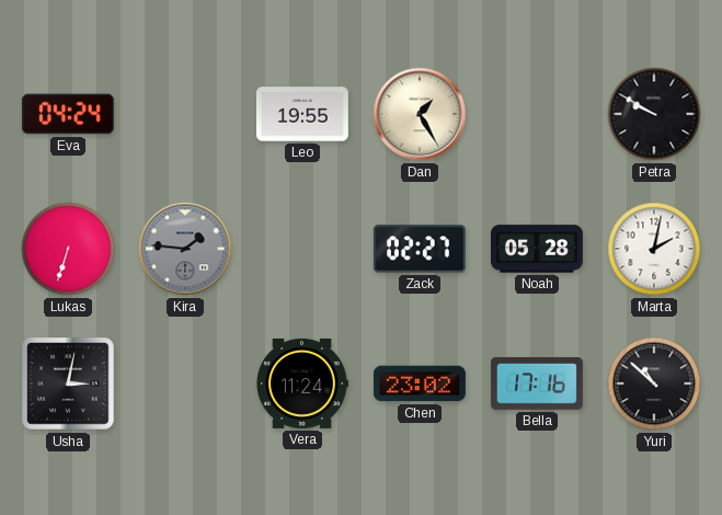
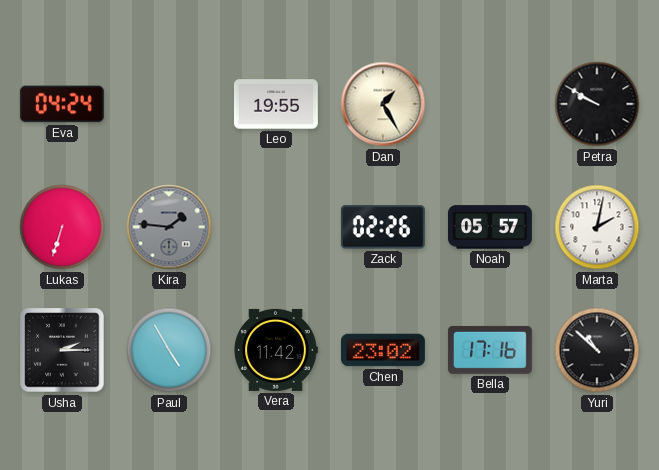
Zack: 02:27 -> 02:26
Noah: 05:28 -> 05:57
Usha: 3:02 -> 2:15
Paul: none -> 4:55
Vera: 11:24 -> 11:42
